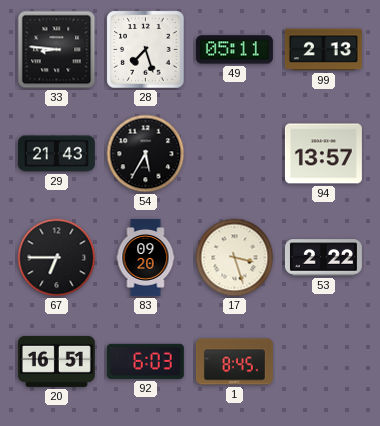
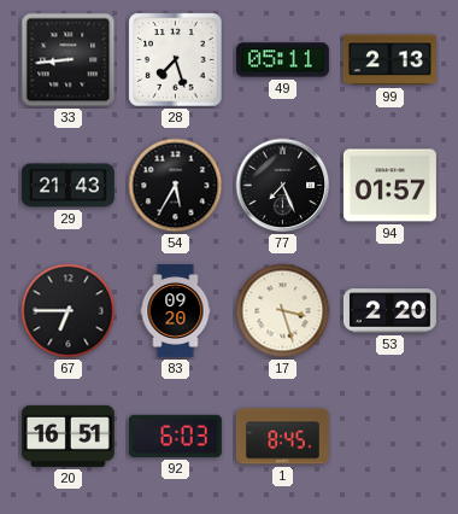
33: 8:46 -> 8:44
77: none -> 7:26
94: 13:57 -> 01:57
53: 2:22 -> 2:20
